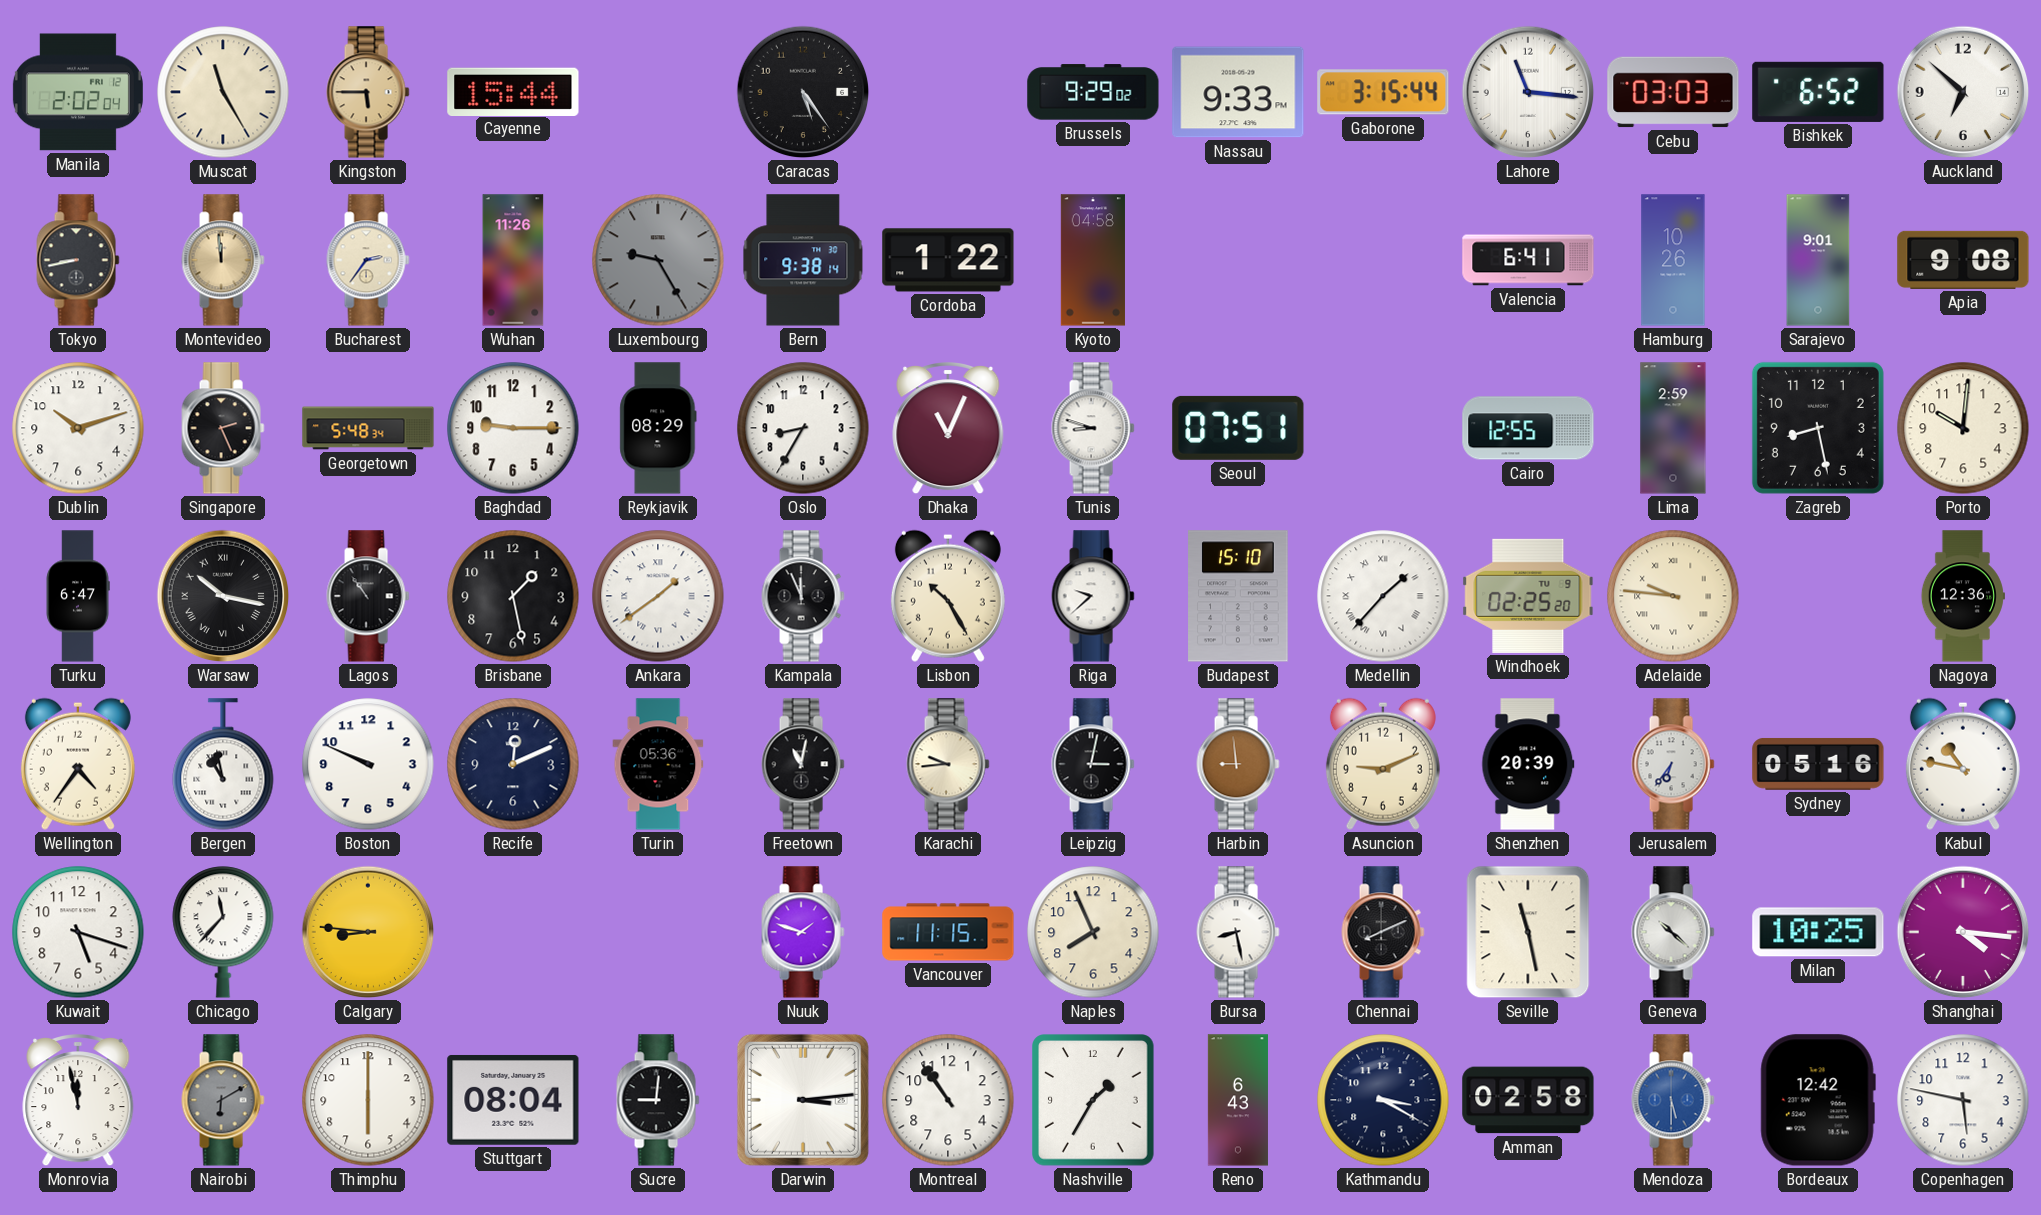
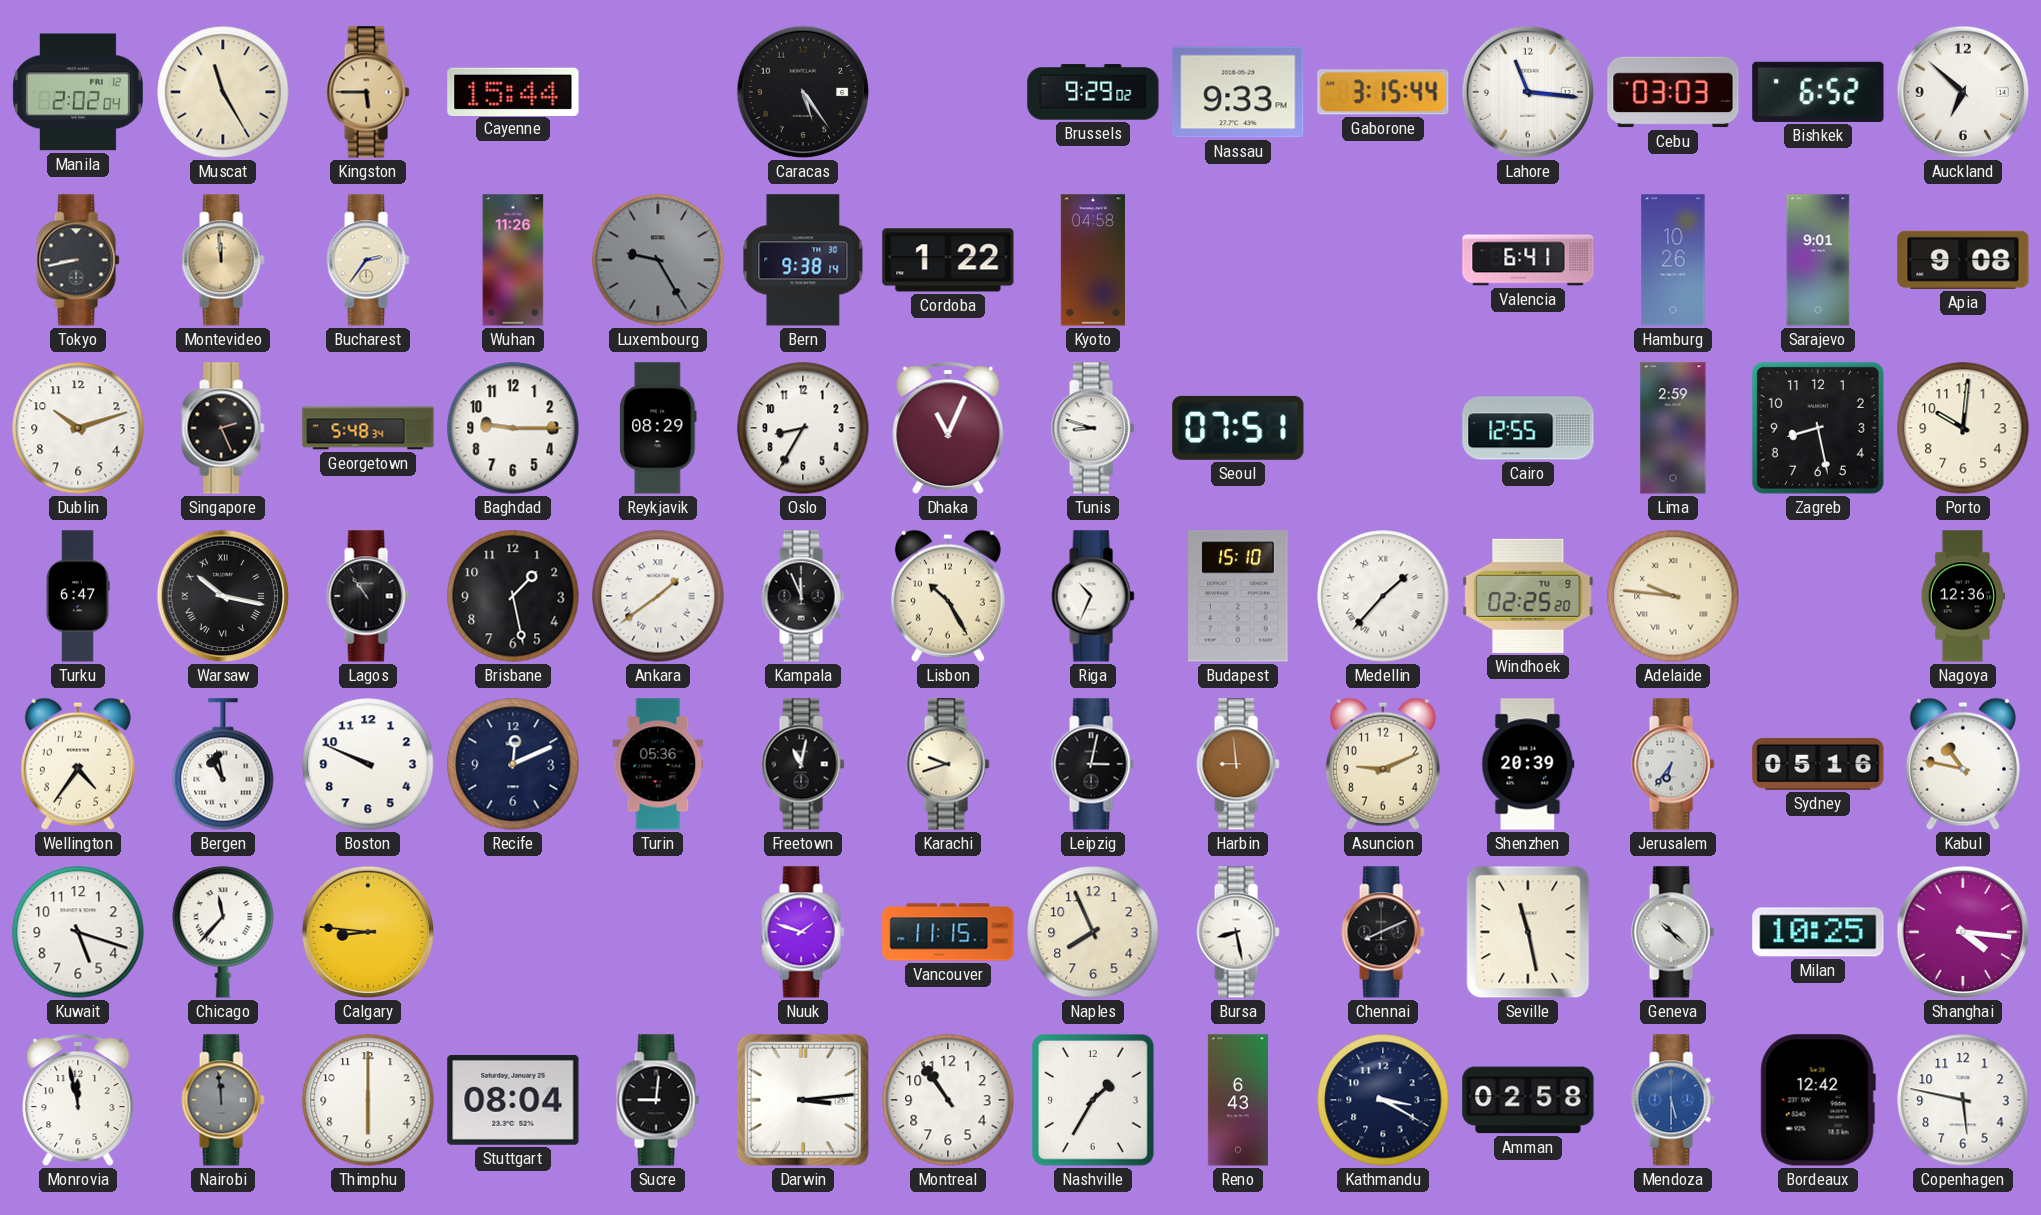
Riga: 9:38 -> 10:34
Karachi: 9:44 -> 9:42
Nairobi: 6:10 -> 11:59
